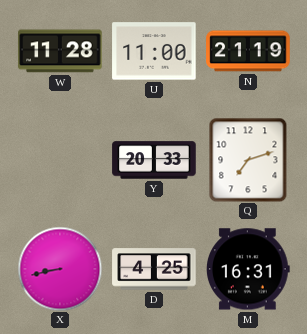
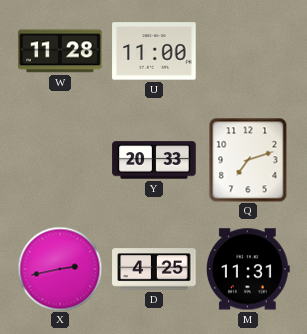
N: 21:19 -> none
X: 8:43 -> 2:43
M: 16:31 -> 11:31
